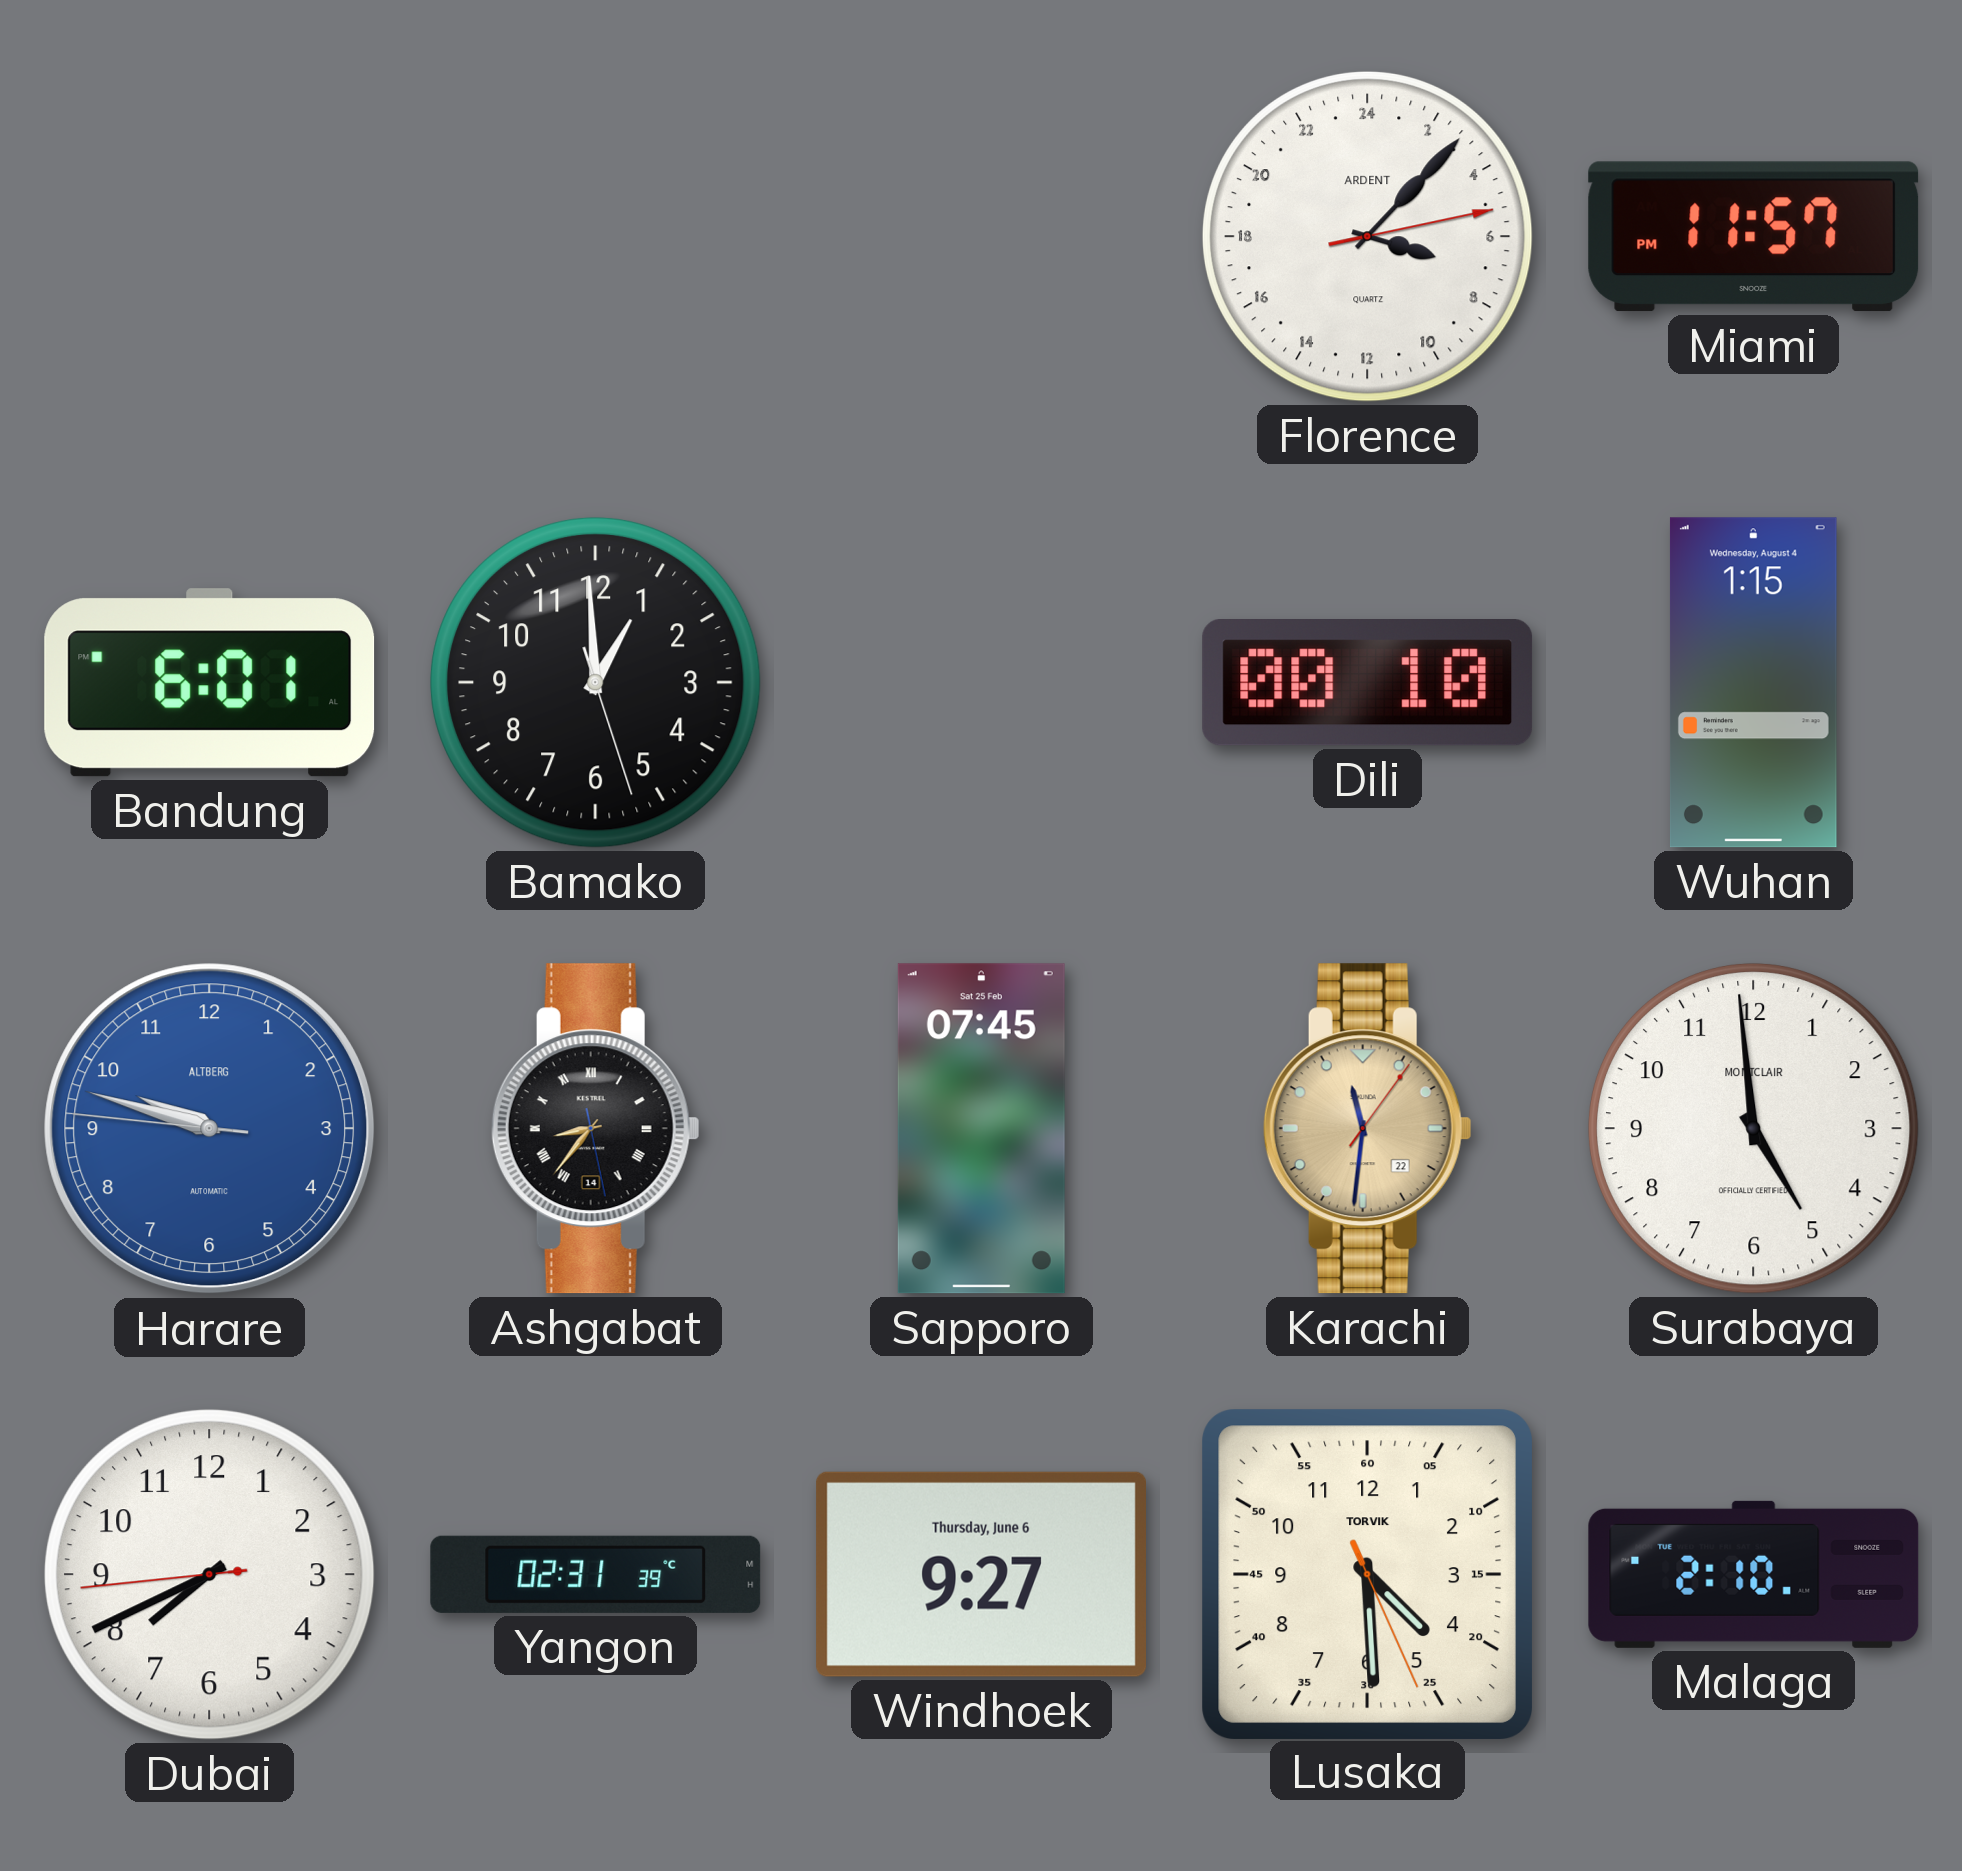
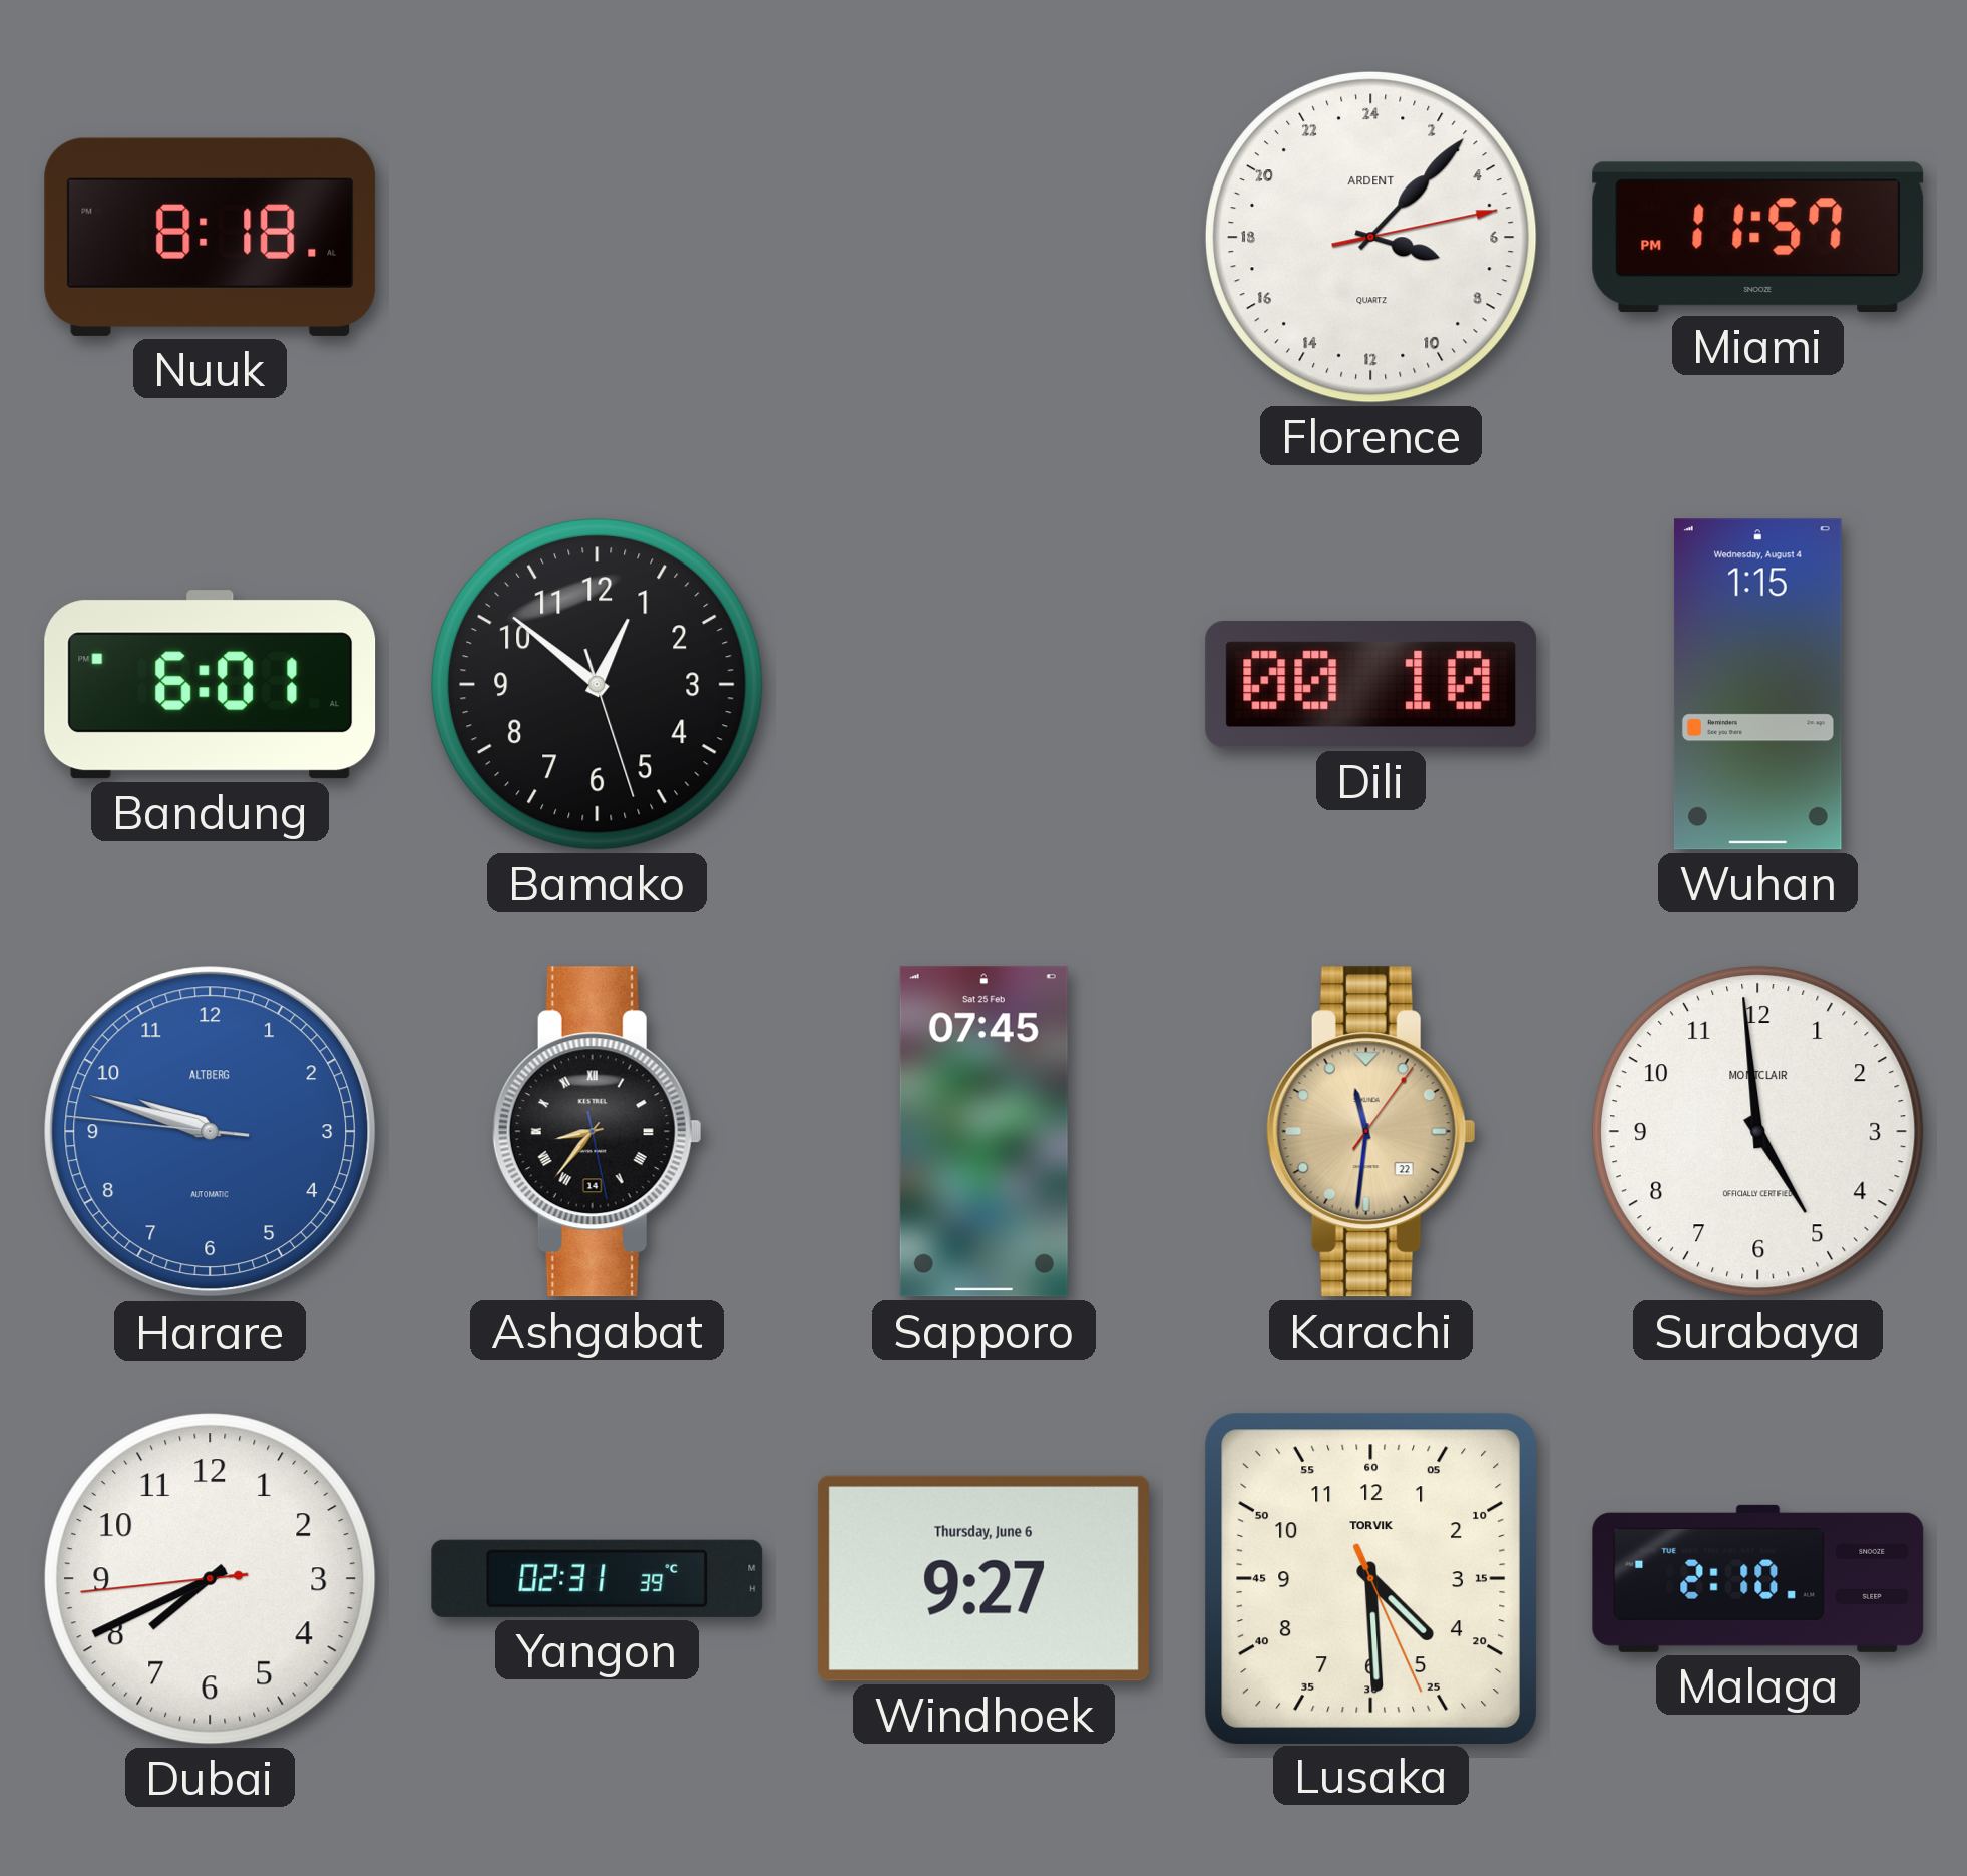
Nuuk: none -> 8:18
Bamako: 12:59 -> 12:51
